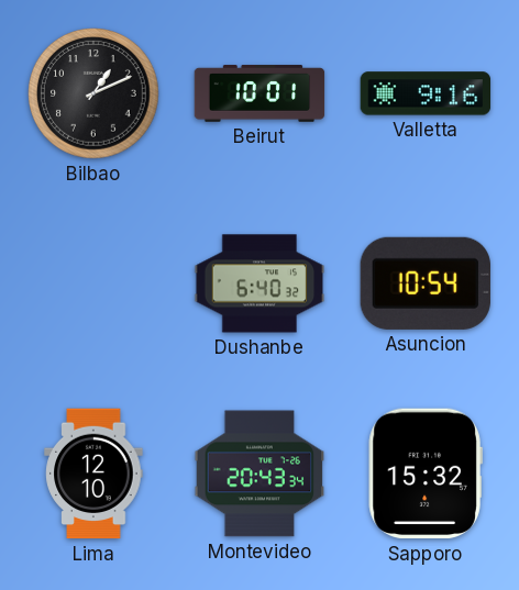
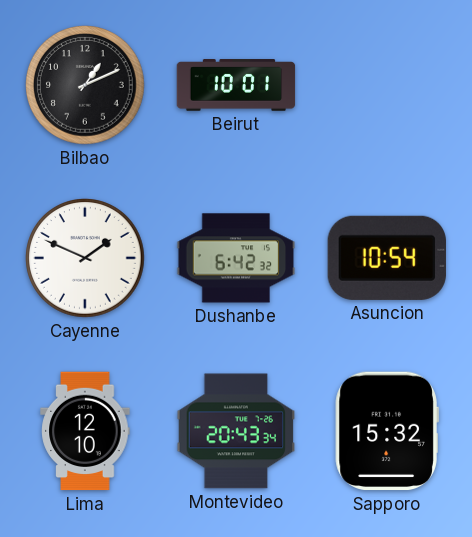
Valletta: 9:16 -> none
Cayenne: none -> 1:49
Dushanbe: 6:40 -> 6:42
